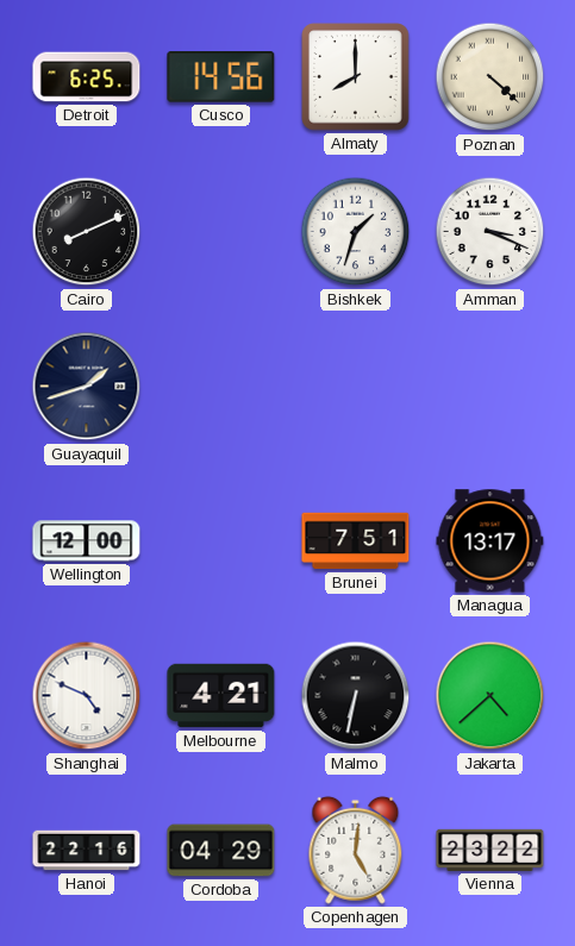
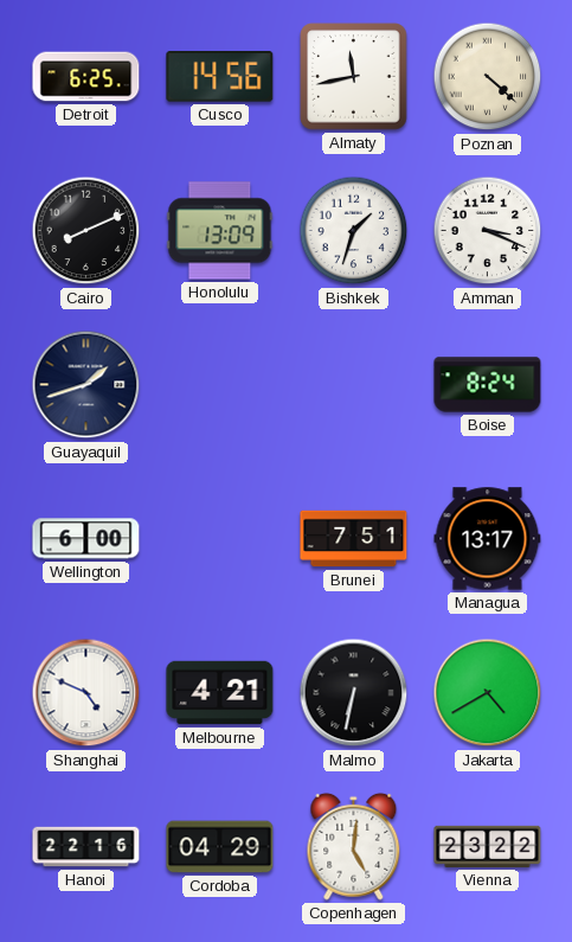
Almaty: 8:00 -> 11:43
Honolulu: none -> 13:09
Boise: none -> 8:24
Wellington: 12:00 -> 6:00
Jakarta: 4:38 -> 4:40
